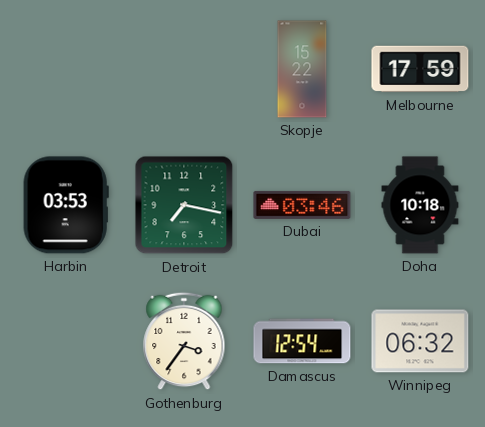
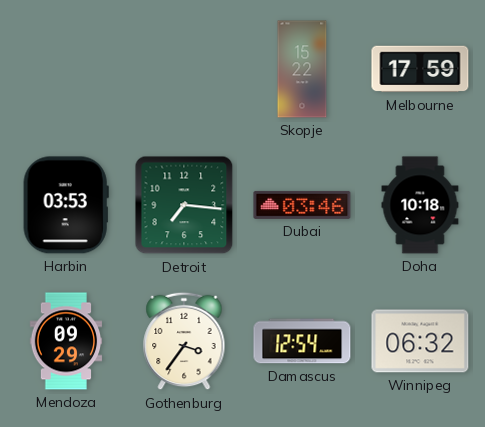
Detroit: 7:17 -> 7:16
Mendoza: none -> 09:29
